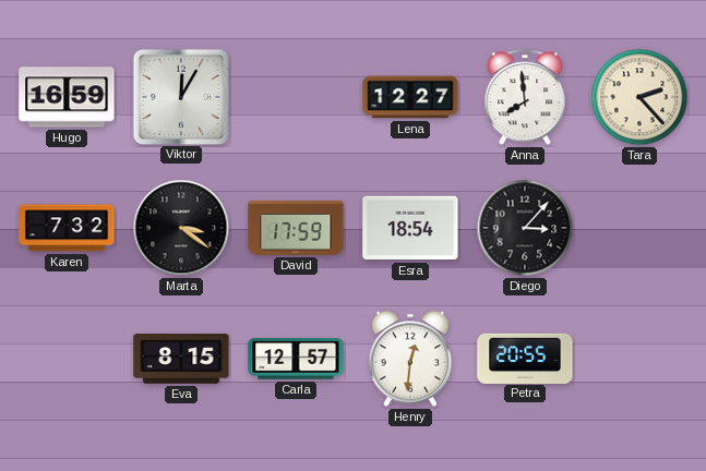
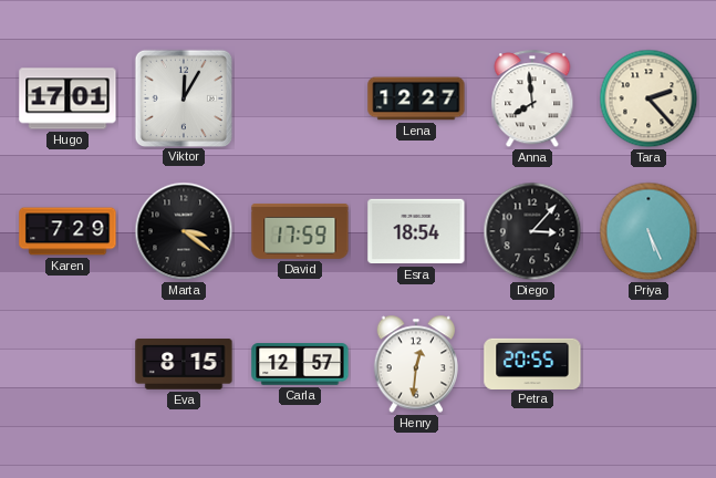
Hugo: 16:59 -> 17:01
Karen: 7:32 -> 7:29
Priya: none -> 5:26
